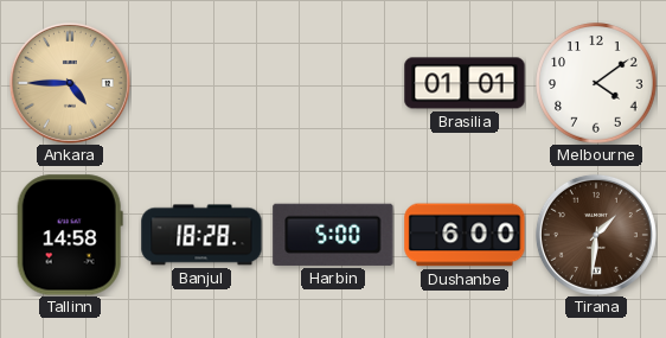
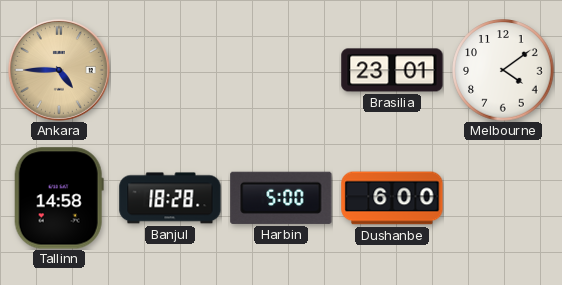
Brasilia: 01:01 -> 23:01
Tirana: 1:31 -> none
